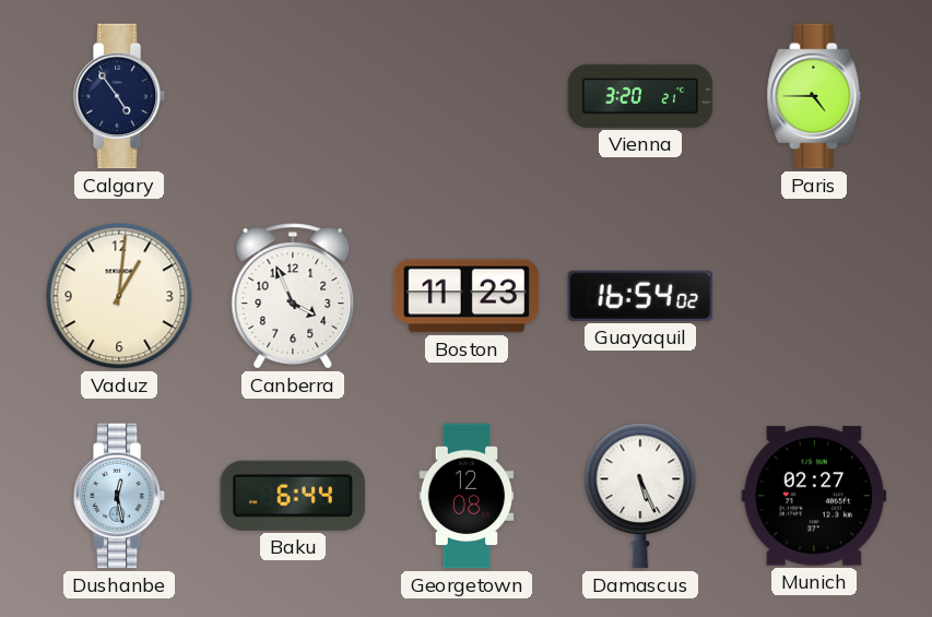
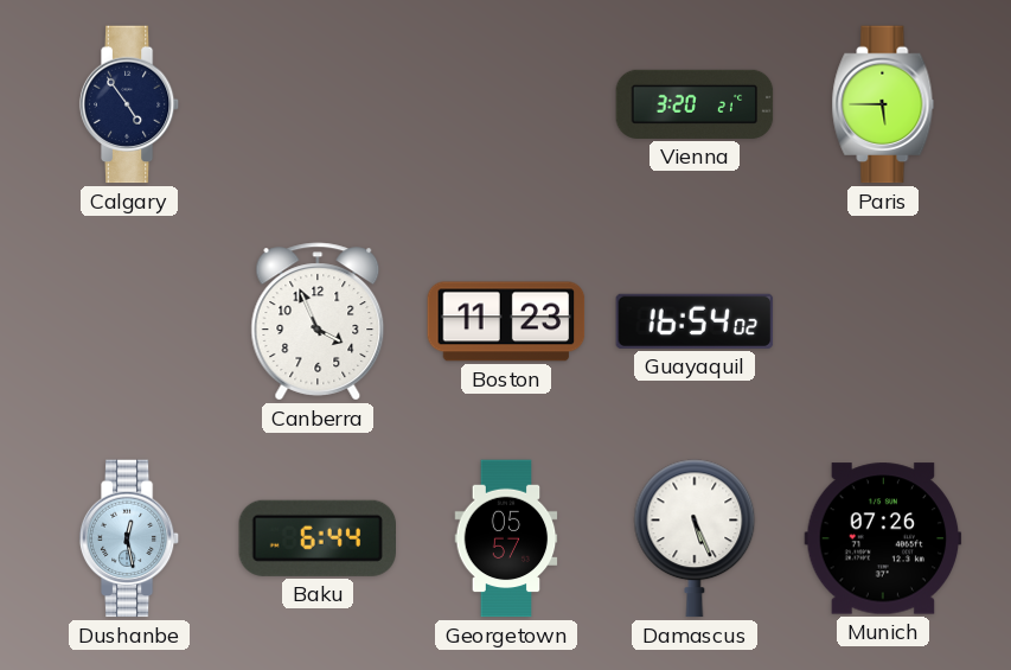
Paris: 4:45 -> 5:45
Vaduz: 1:01 -> none
Georgetown: 12:08 -> 05:57
Munich: 02:27 -> 07:26
